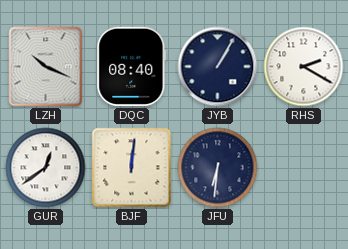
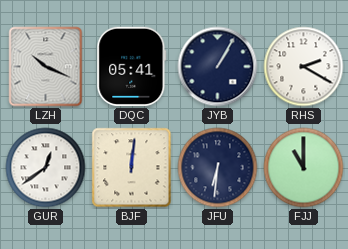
DQC: 08:40 -> 05:41
FJJ: none -> 11:00
